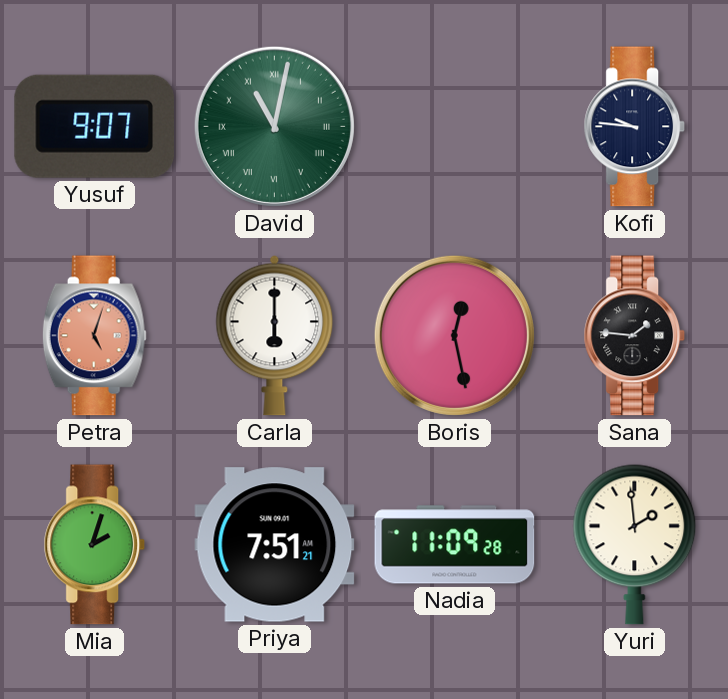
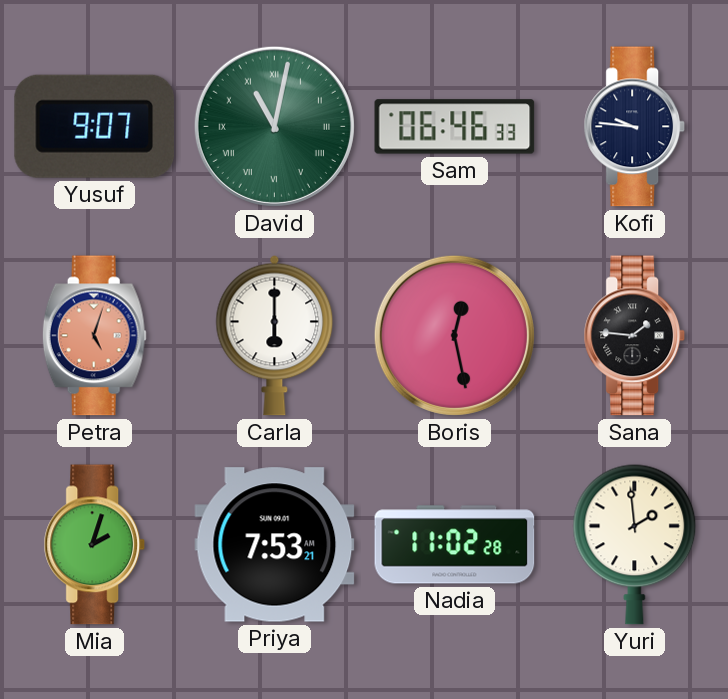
Sam: none -> 06:46
Priya: 7:51 -> 7:53
Nadia: 11:09 -> 11:02
